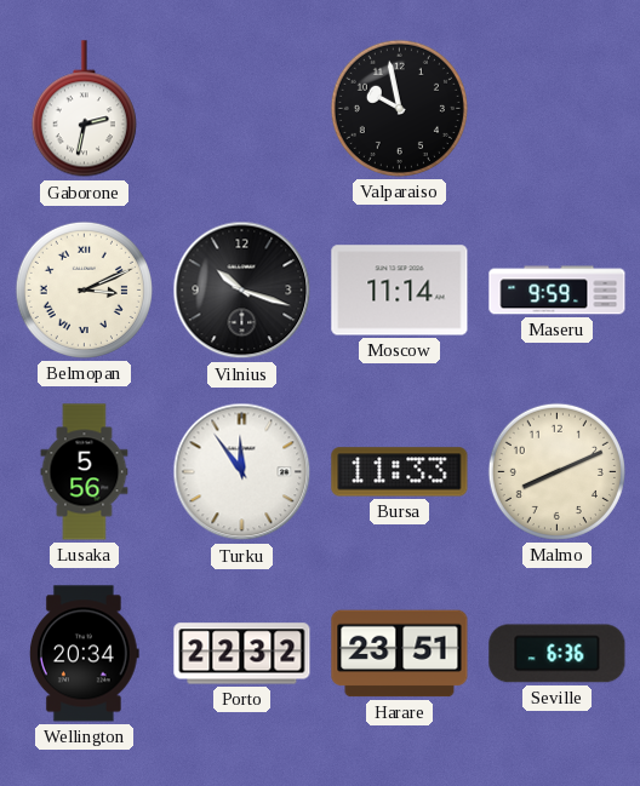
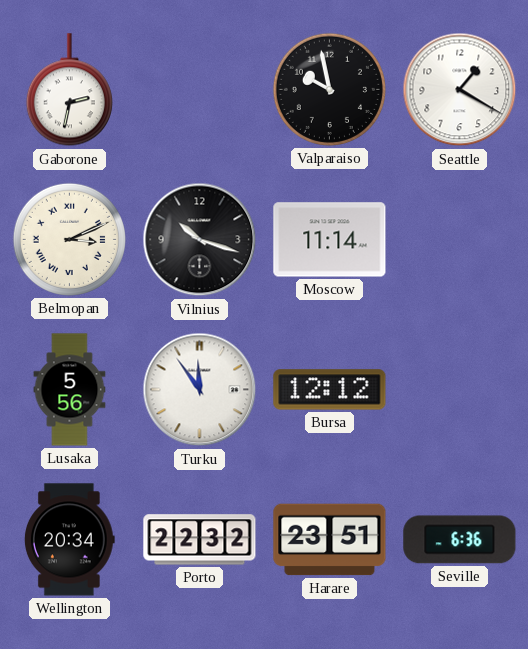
Seattle: none -> 1:20
Maseru: 9:59 -> none
Bursa: 11:33 -> 12:12
Malmo: 8:11 -> none
